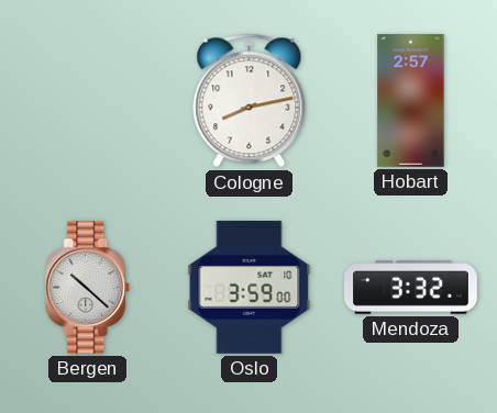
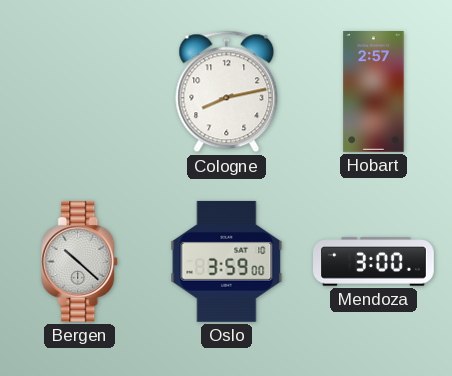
Mendoza: 3:32 -> 3:00
